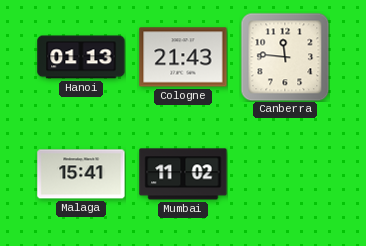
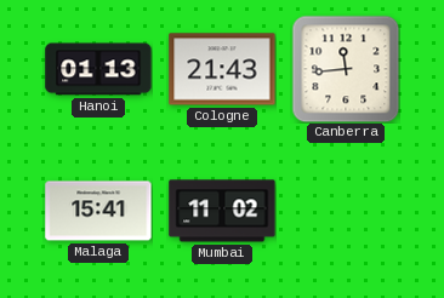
Canberra: 11:46 -> 11:44
